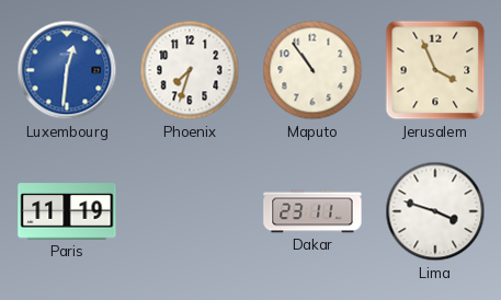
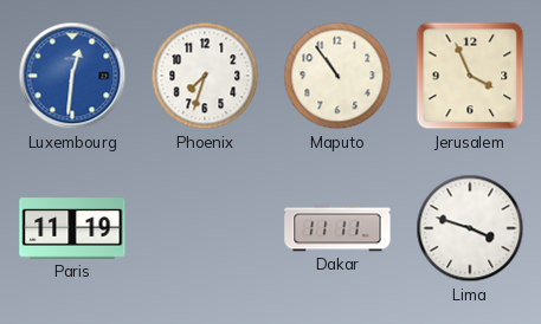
Dakar: 23:11 -> 11:11
